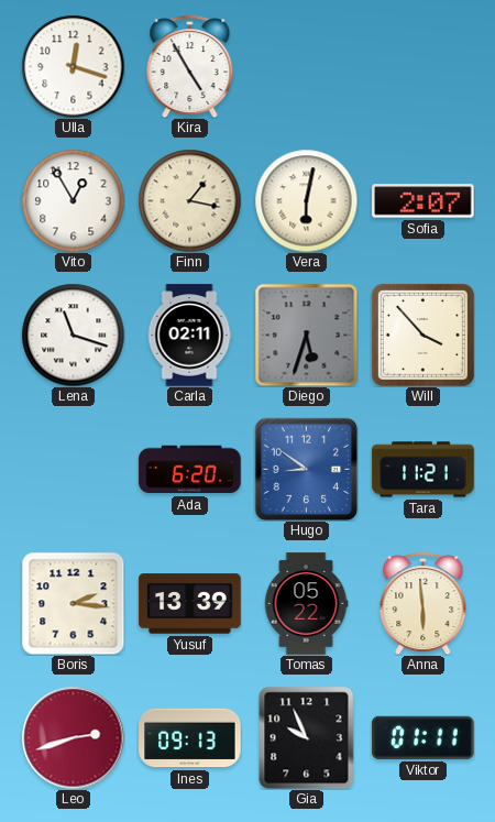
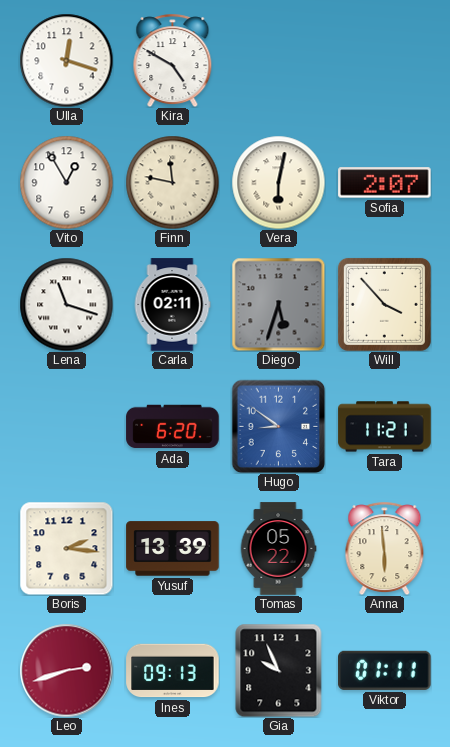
Kira: 4:55 -> 4:50
Finn: 1:17 -> 11:47
